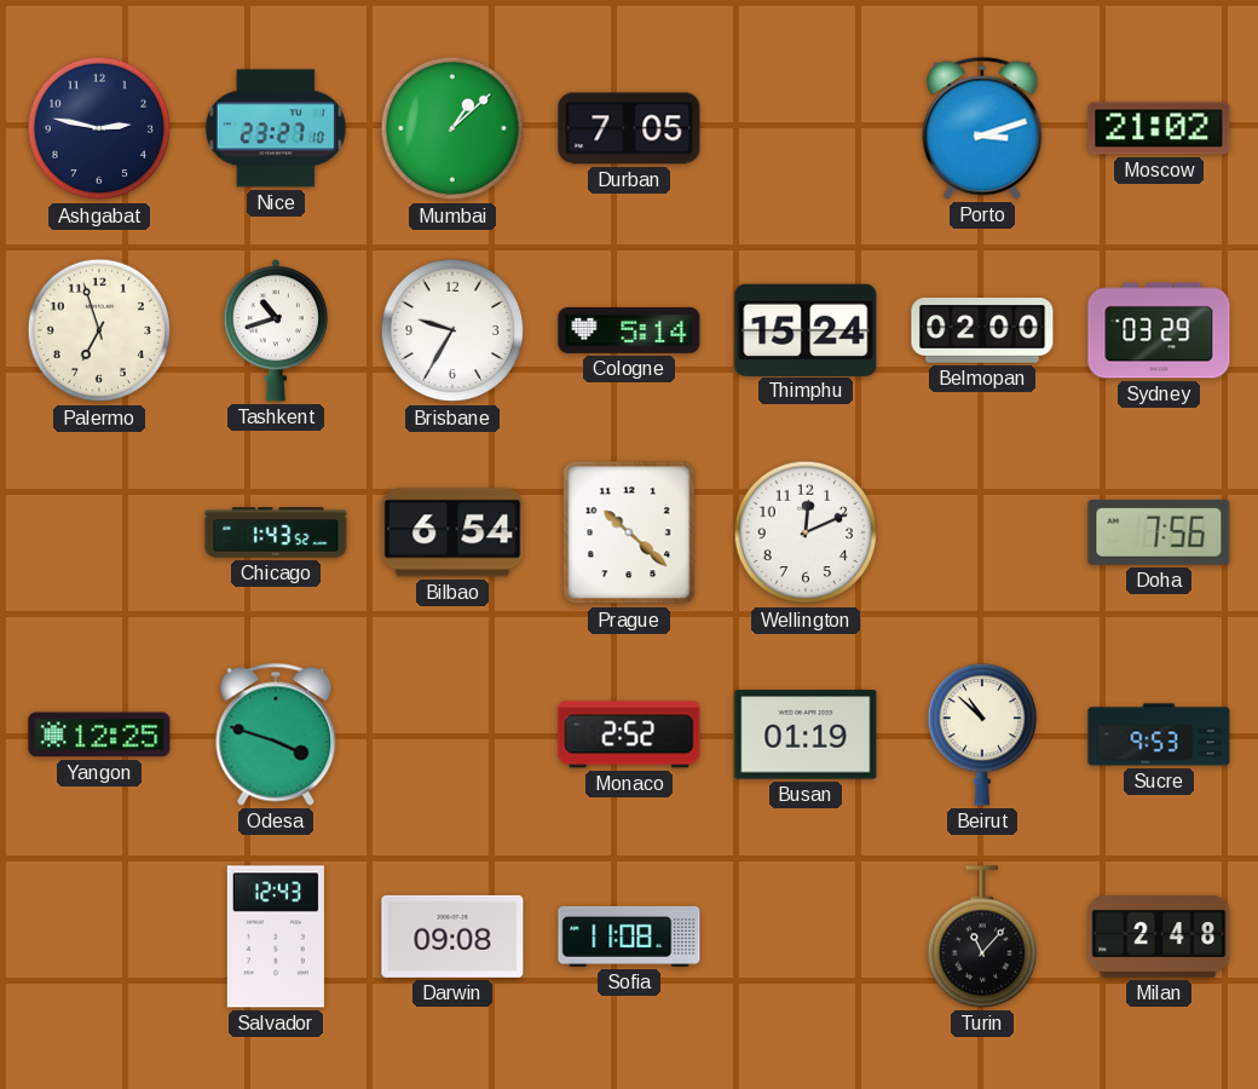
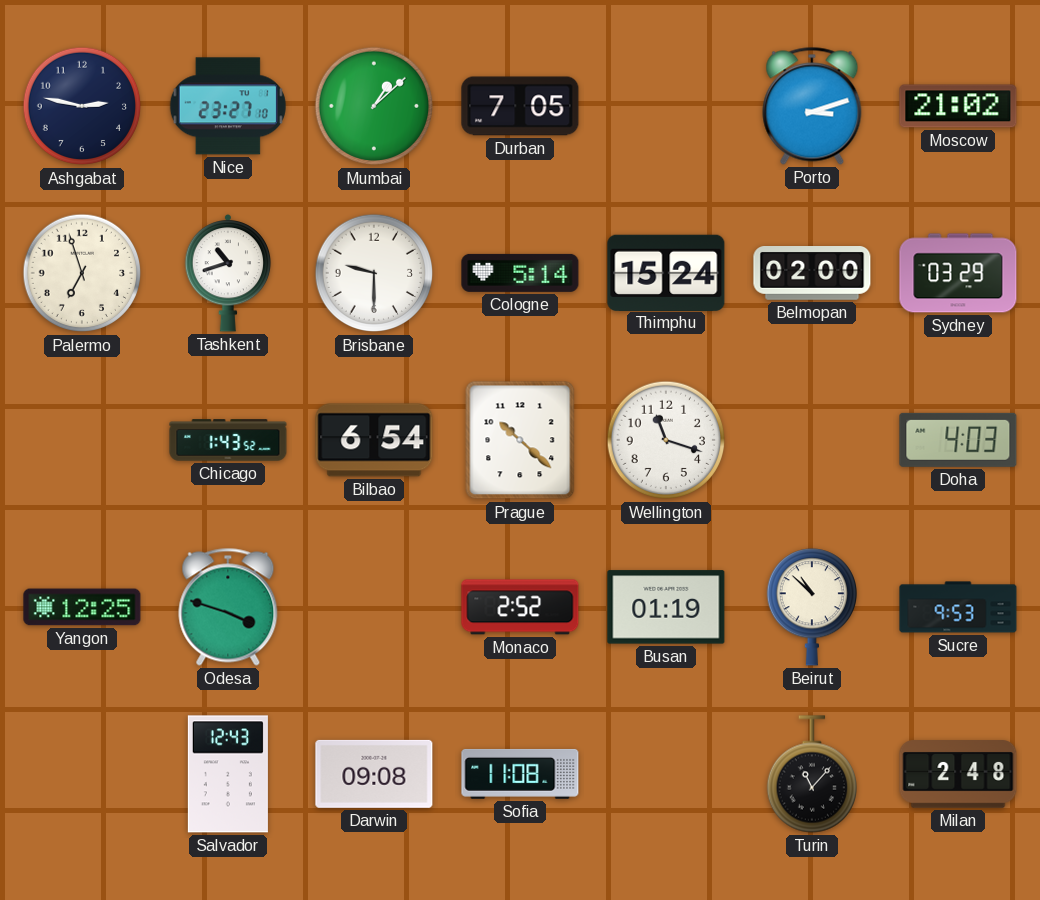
Brisbane: 9:35 -> 9:30
Wellington: 12:11 -> 11:18
Doha: 7:56 -> 4:03
